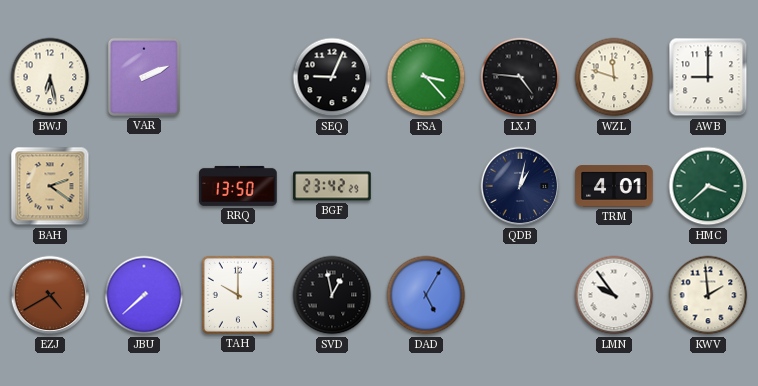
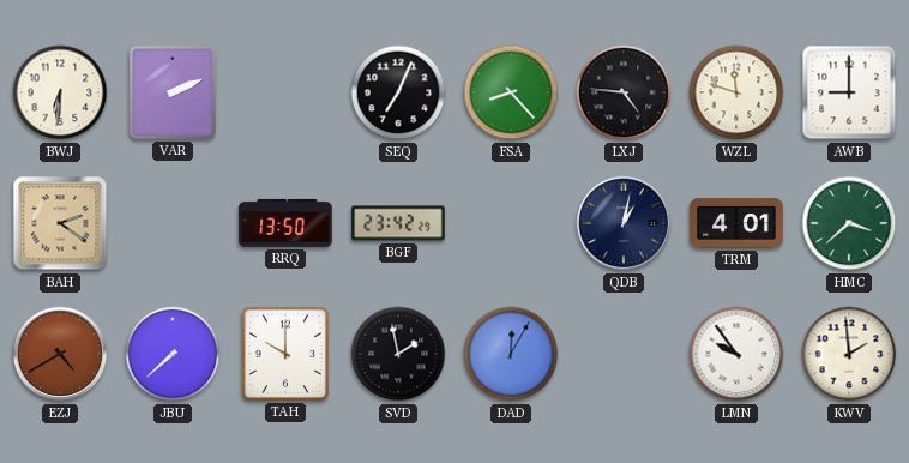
BWJ: 6:28 -> 6:31
SEQ: 9:04 -> 7:04
FSA: 3:23 -> 8:23
SVD: 12:58 -> 1:58
DAD: 5:05 -> 12:05
